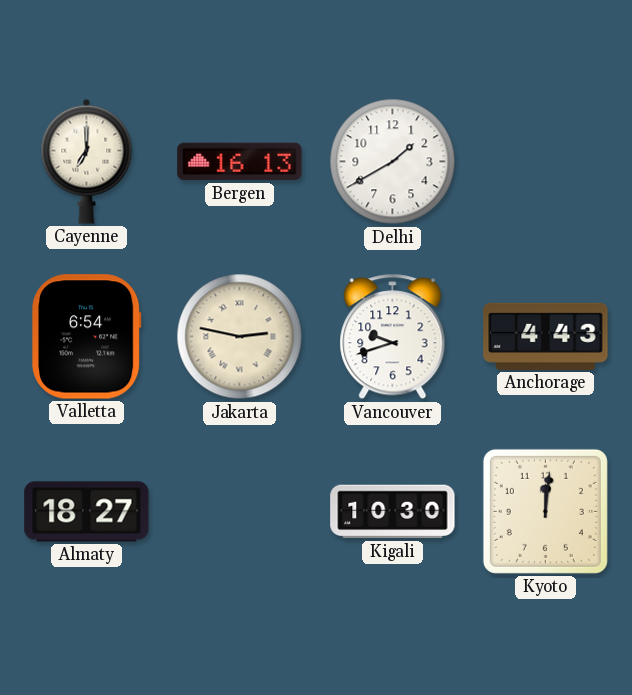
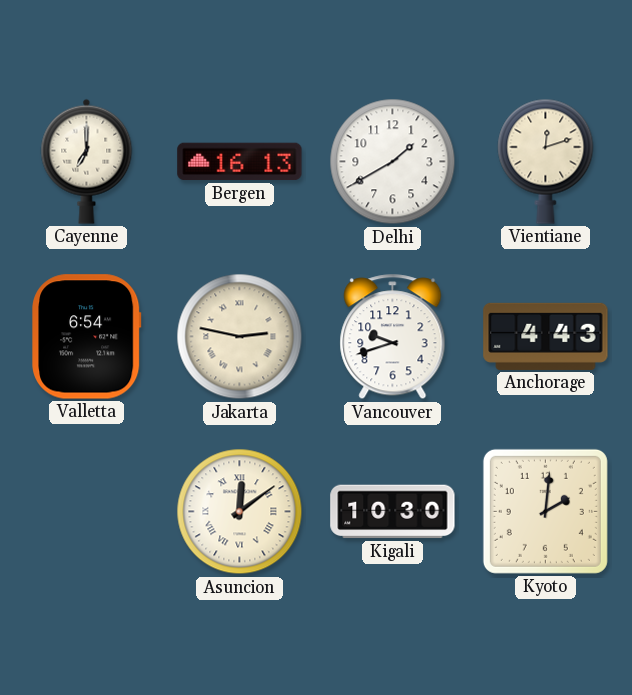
Vientiane: none -> 12:12
Almaty: 18:27 -> none
Asuncion: none -> 12:09
Kyoto: 12:01 -> 2:01
